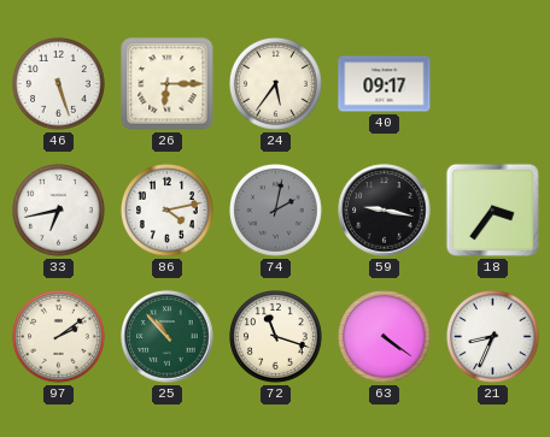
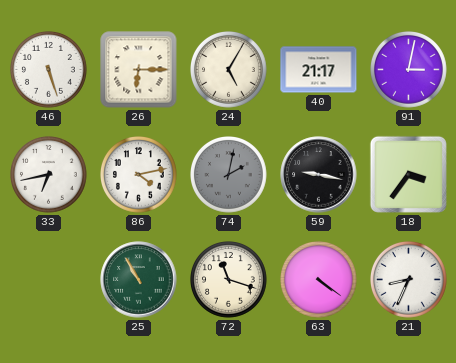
24: 5:36 -> 5:05
40: 09:17 -> 21:17
91: none -> 3:02
97: 2:09 -> none
25: 10:53 -> 10:55
